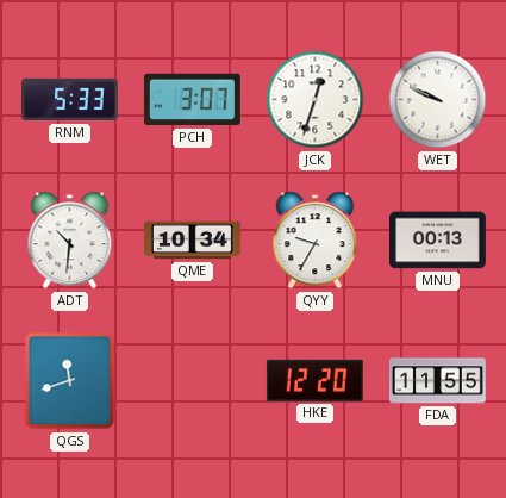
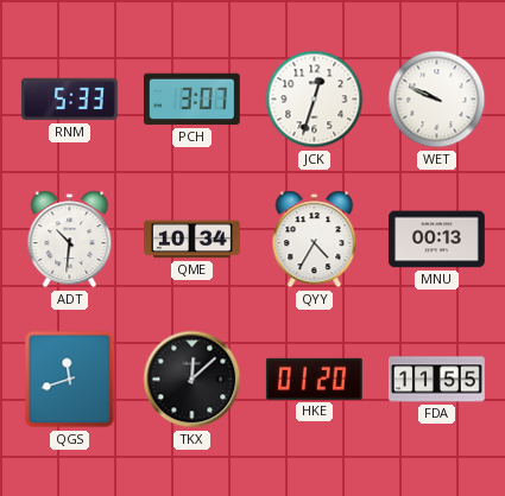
QYY: 9:35 -> 4:35
TKX: none -> 12:08
HKE: 12:20 -> 01:20
